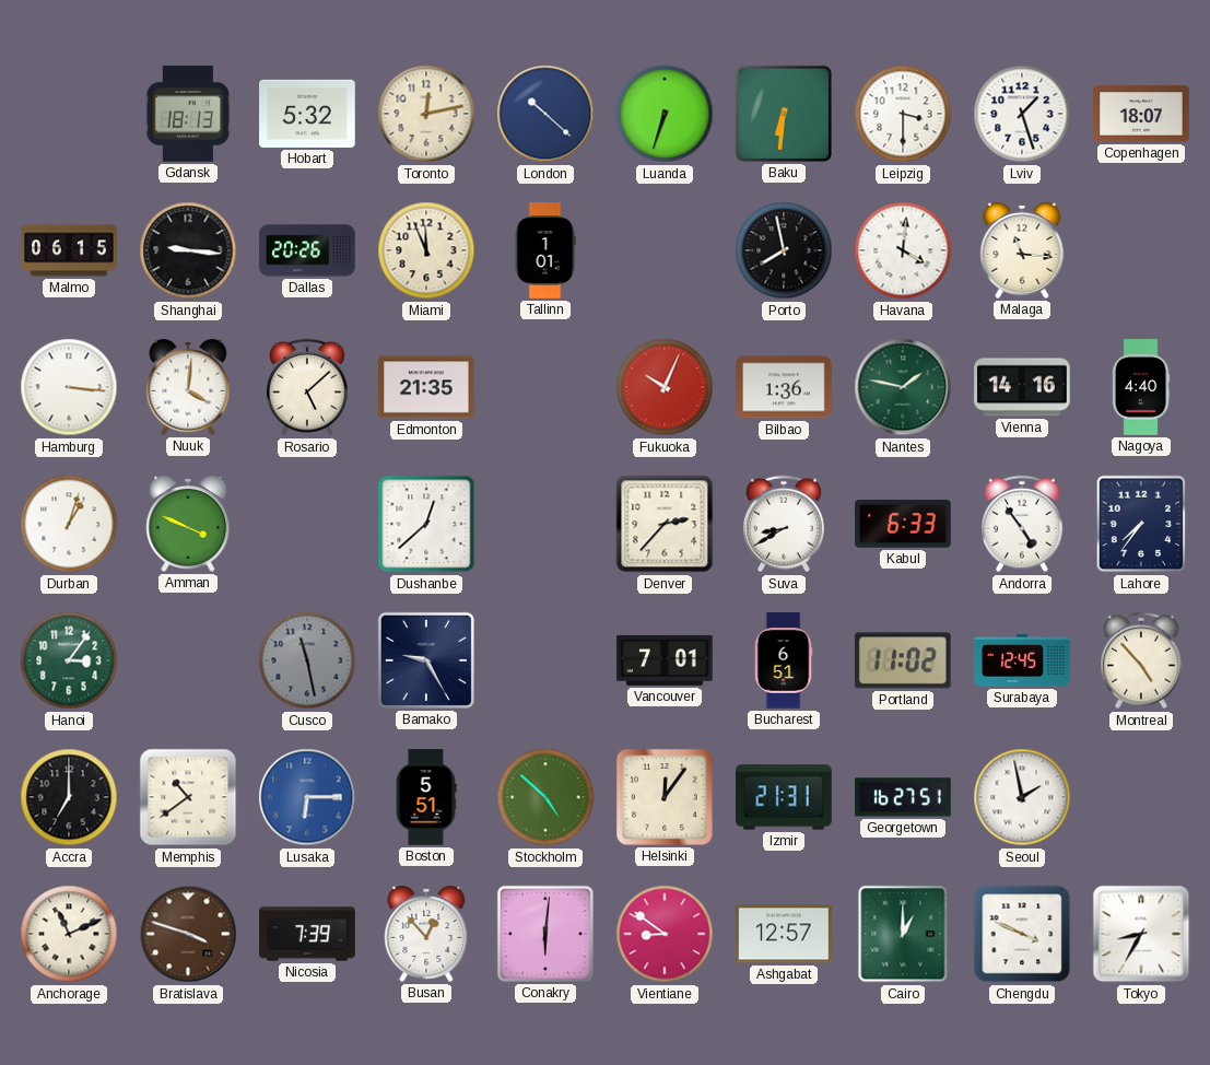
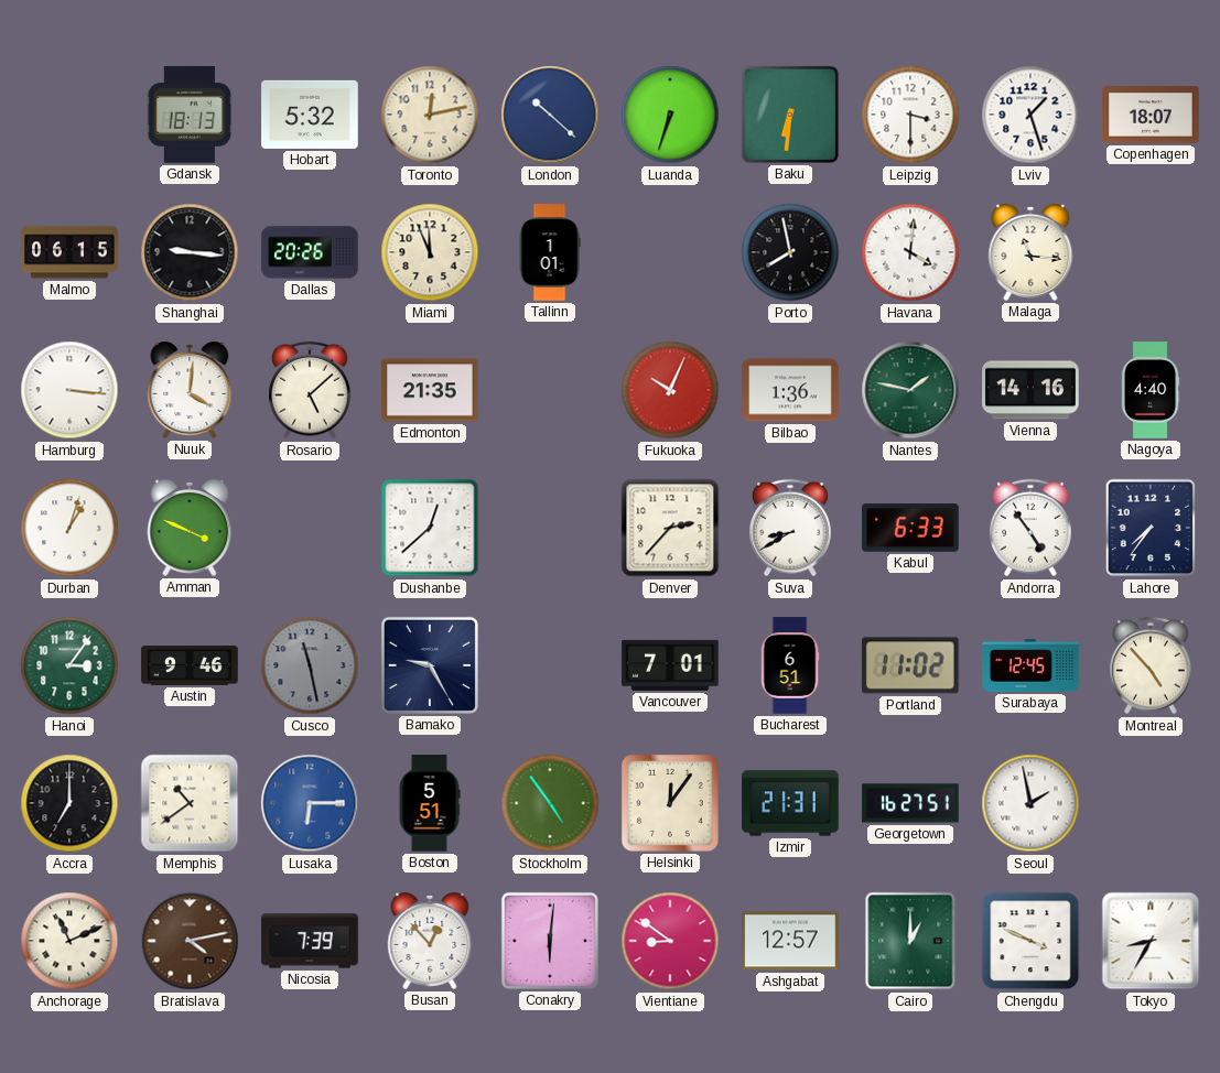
Austin: none -> 9:46
Stockholm: 4:52 -> 4:54
Bratislava: 3:48 -> 4:13
